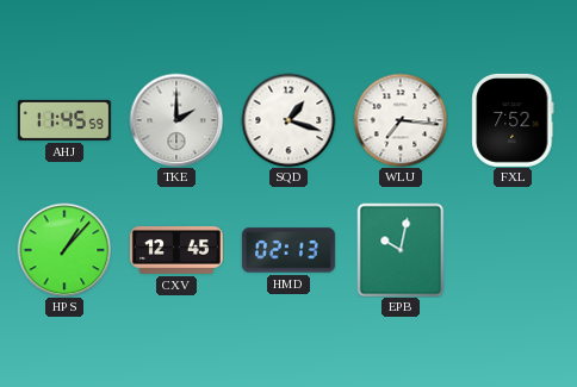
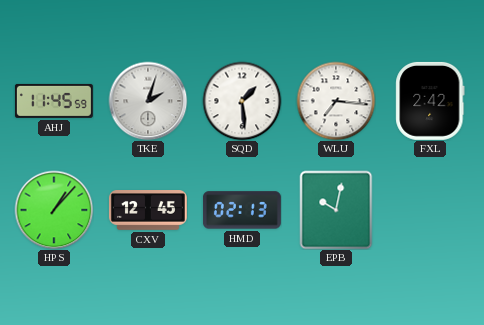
TKE: 2:00 -> 2:03
SQD: 1:18 -> 1:29
FXL: 7:52 -> 2:42
